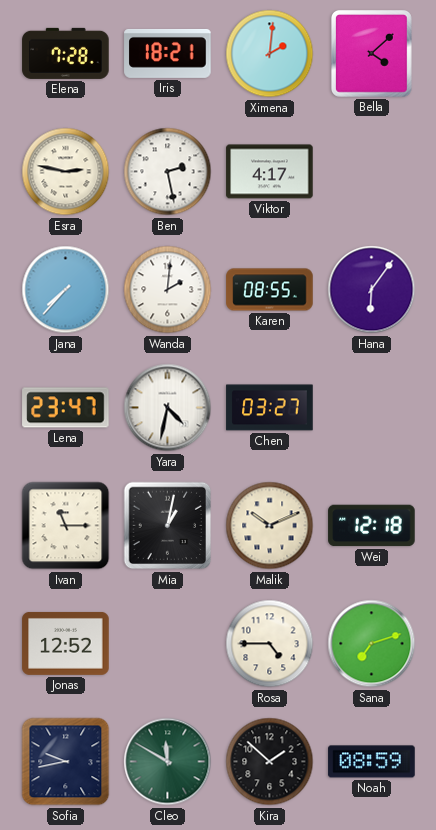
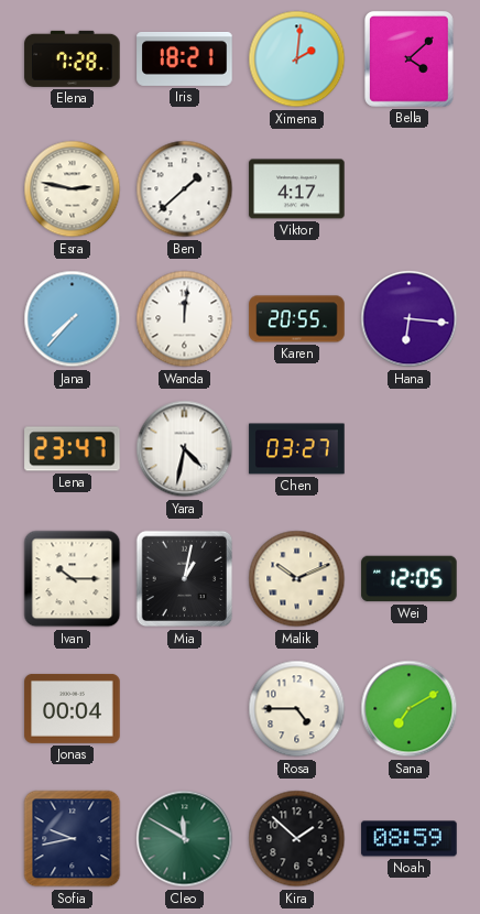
Ben: 2:28 -> 1:38
Wanda: 2:01 -> 12:01
Karen: 08:55 -> 20:55
Hana: 6:06 -> 6:16
Ivan: 11:15 -> 10:15
Wei: 12:18 -> 12:05
Jonas: 12:52 -> 00:04
Sana: 7:12 -> 7:10
